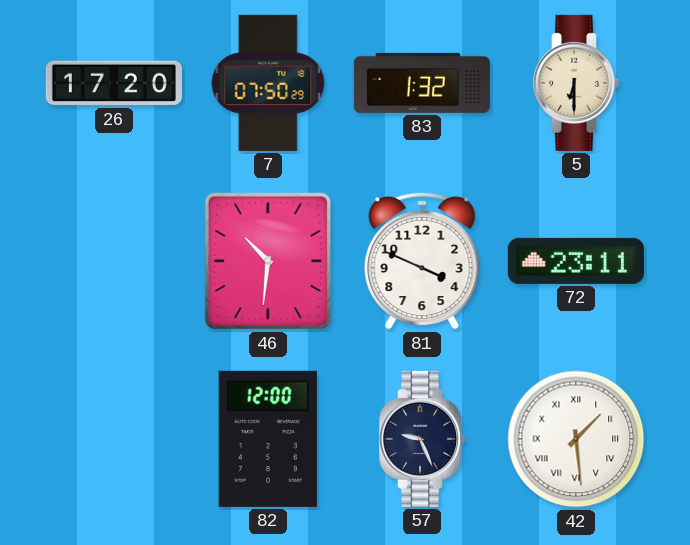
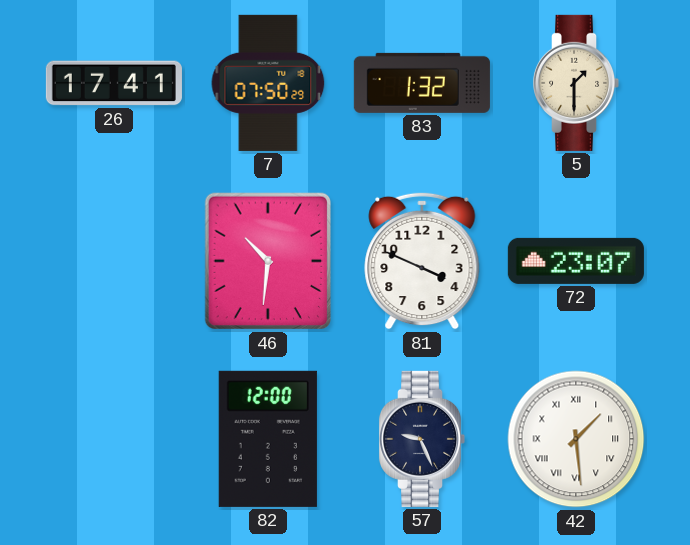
26: 17:20 -> 17:41
5: 6:30 -> 1:30
72: 23:11 -> 23:07
